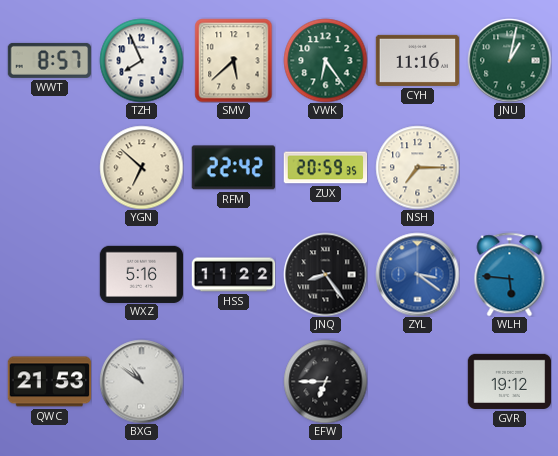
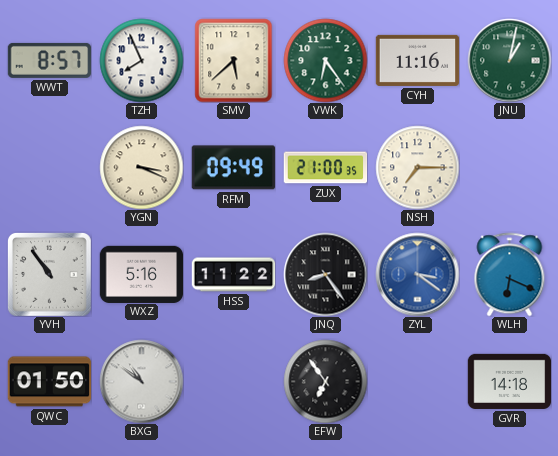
YGN: 6:52 -> 3:19
RFM: 22:42 -> 09:49
ZUX: 20:59 -> 21:00
YVH: none -> 10:54
WLH: 5:46 -> 6:19
QWC: 21:53 -> 01:50
EFW: 6:45 -> 6:54
GVR: 19:12 -> 14:18
